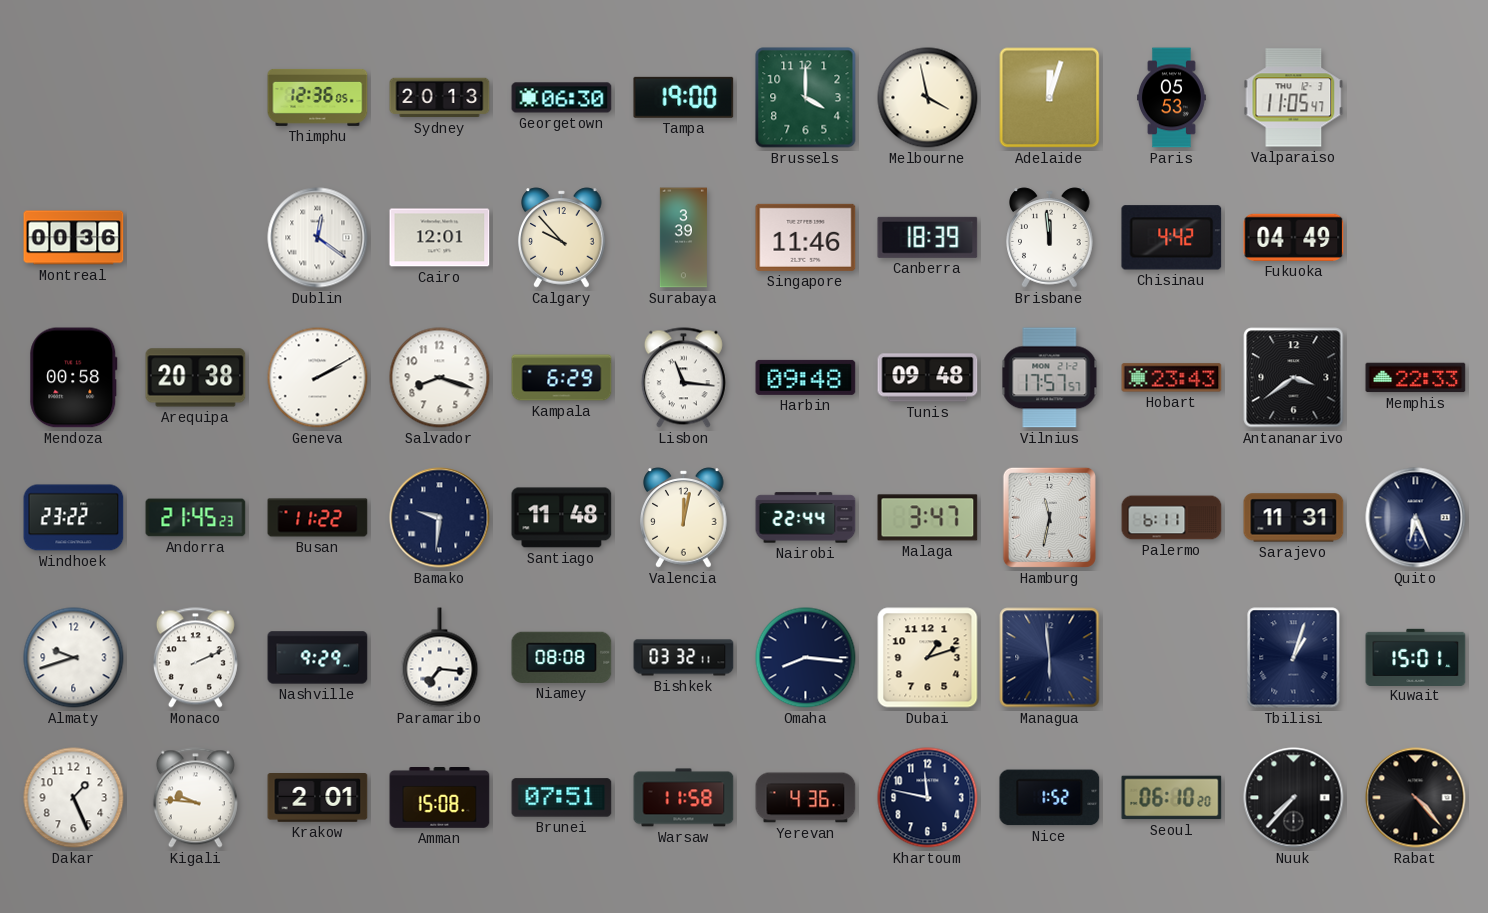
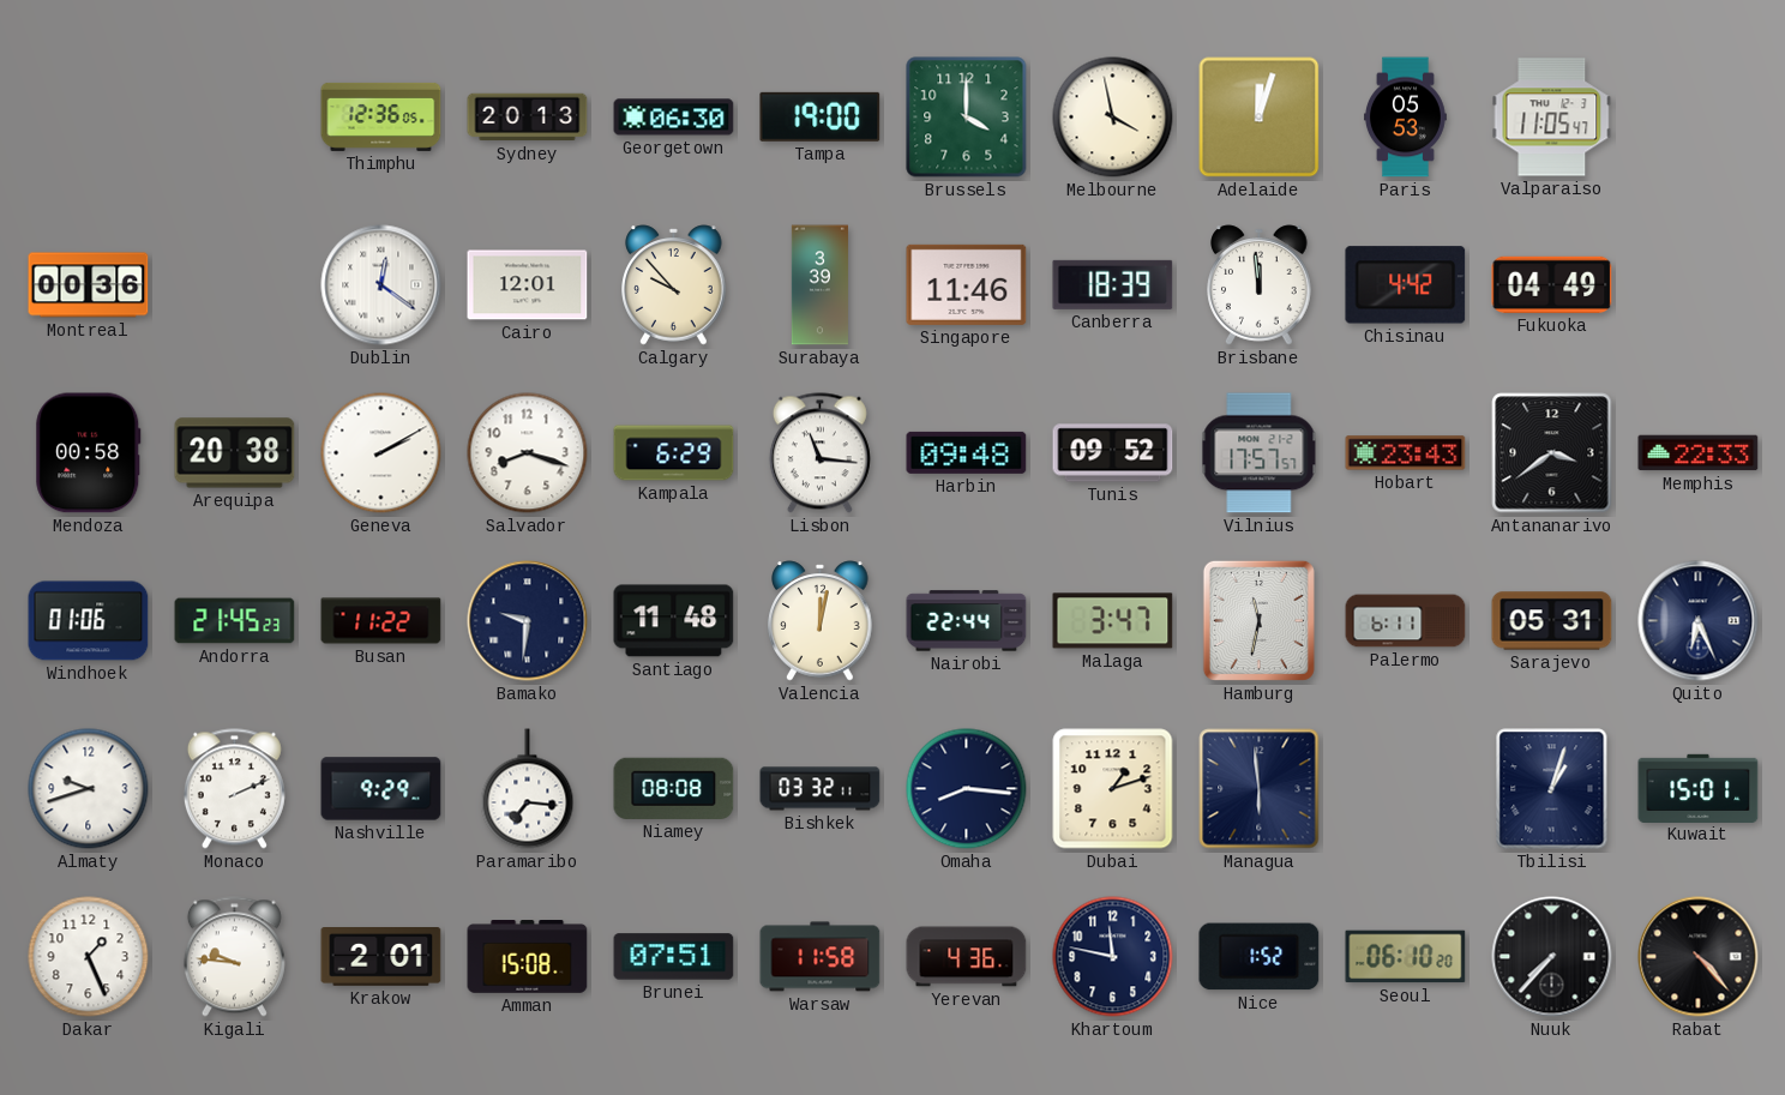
Tunis: 09:48 -> 09:52
Windhoek: 23:22 -> 01:06
Sarajevo: 11:31 -> 05:31
